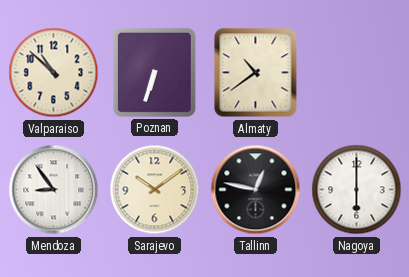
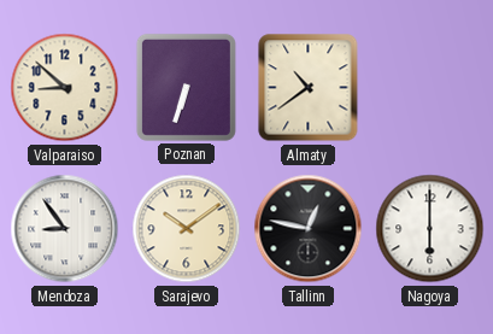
Valparaiso: 10:52 -> 8:52
